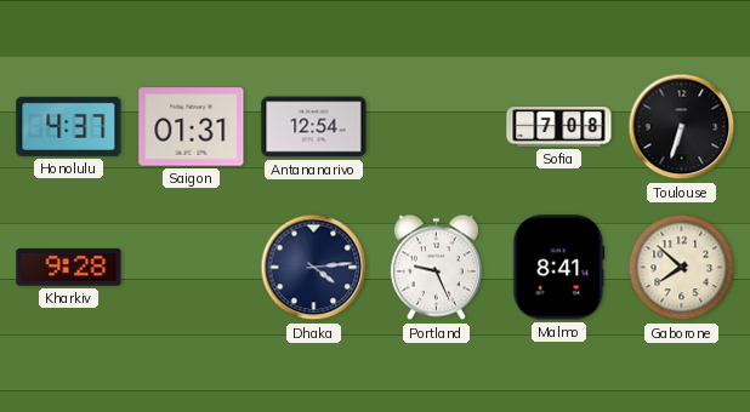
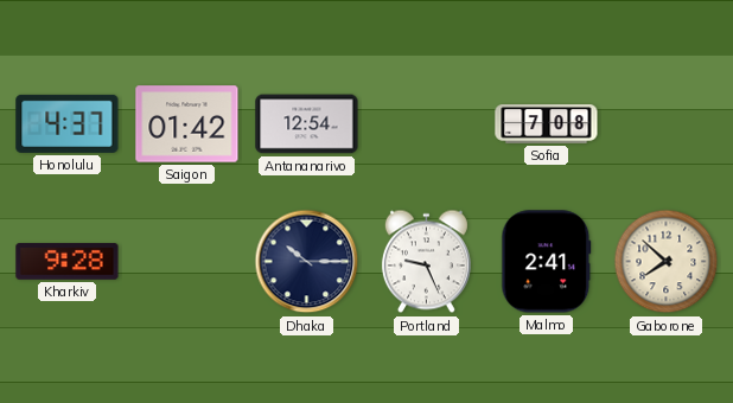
Saigon: 01:31 -> 01:42
Toulouse: 6:33 -> none
Dhaka: 4:14 -> 10:15
Malmo: 8:41 -> 2:41
